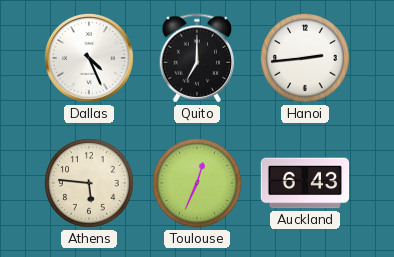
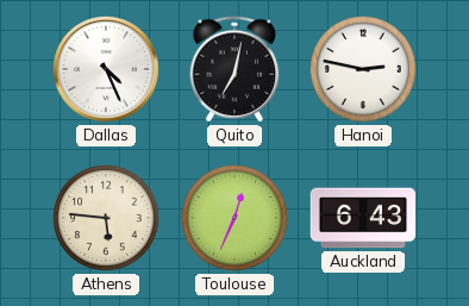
Quito: 7:00 -> 7:02
Hanoi: 2:44 -> 2:47
